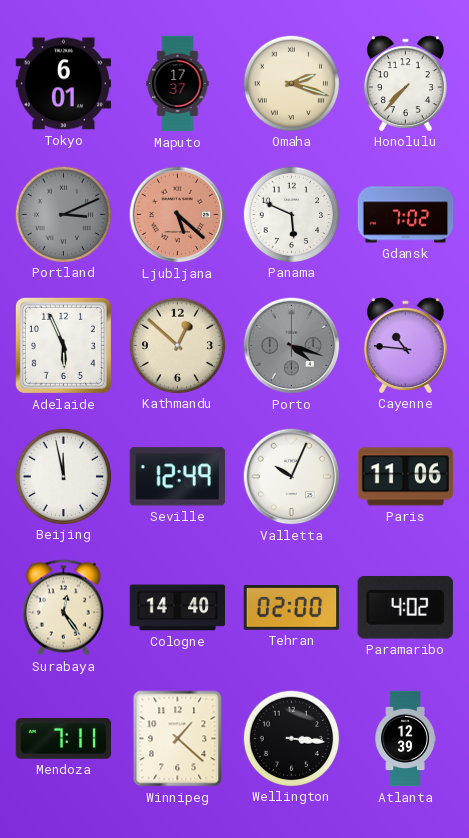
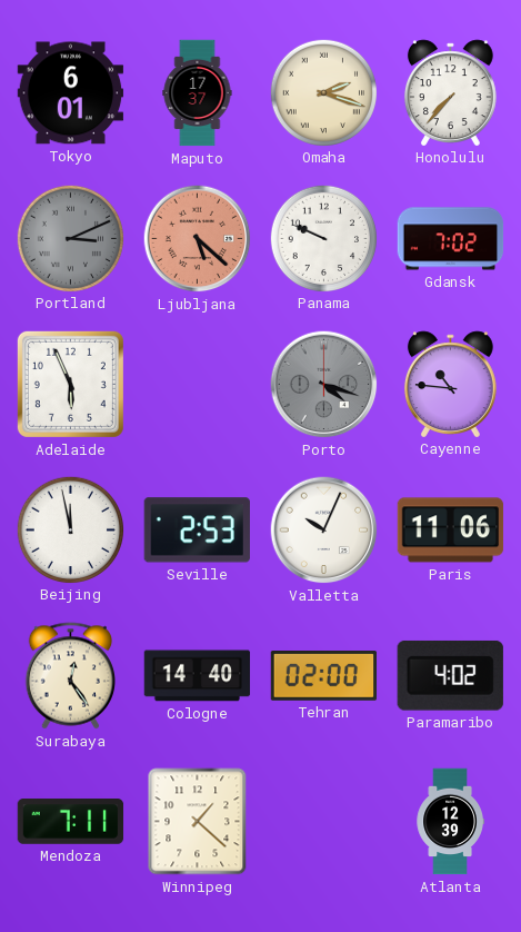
Panama: 5:49 -> 9:49
Kathmandu: 12:52 -> none
Seville: 12:49 -> 2:53
Wellington: 3:16 -> none
